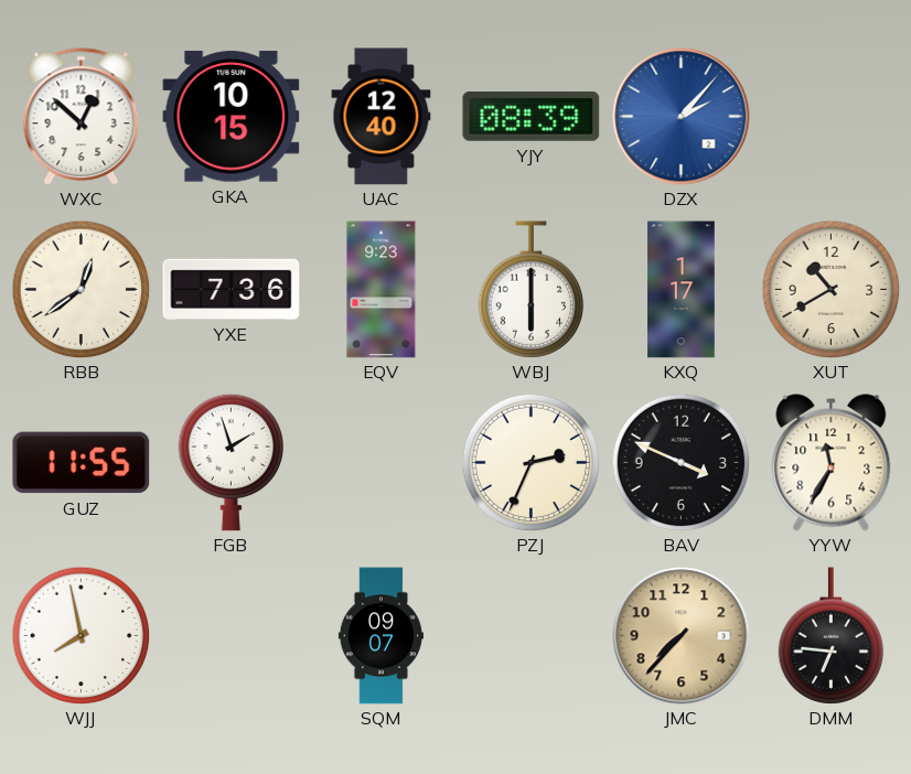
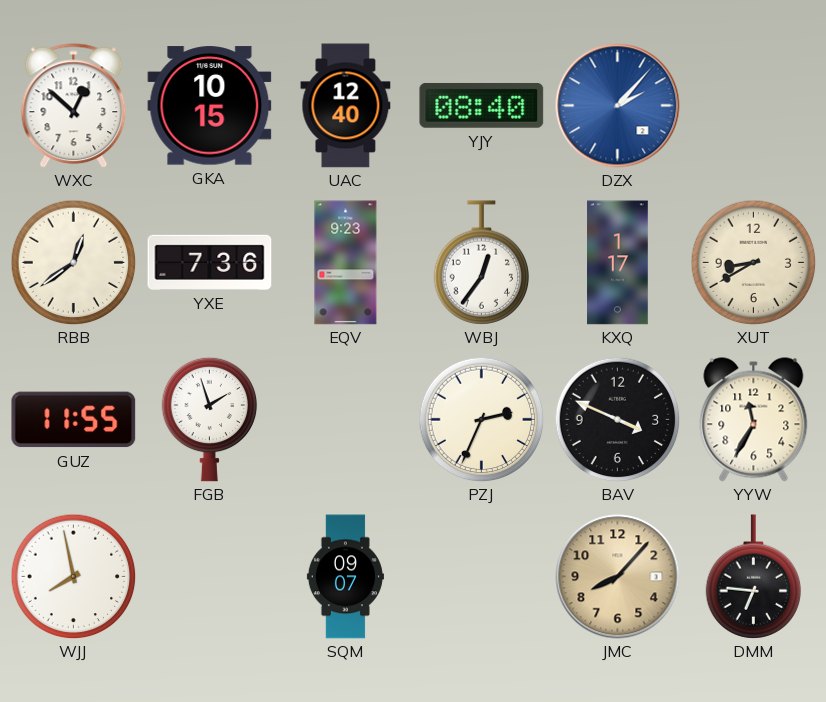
YJY: 08:39 -> 08:40
WBJ: 6:00 -> 12:36
XUT: 10:40 -> 8:40
JMC: 7:37 -> 8:07
